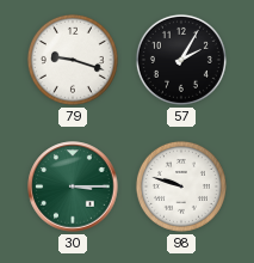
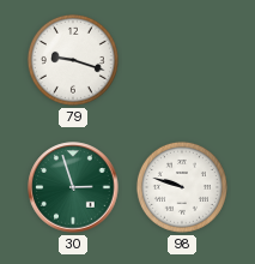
57: 2:05 -> none
30: 3:15 -> 2:57
